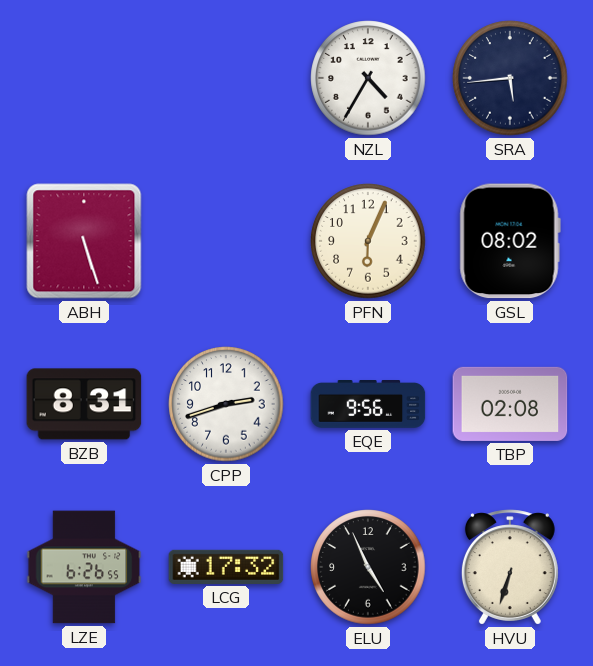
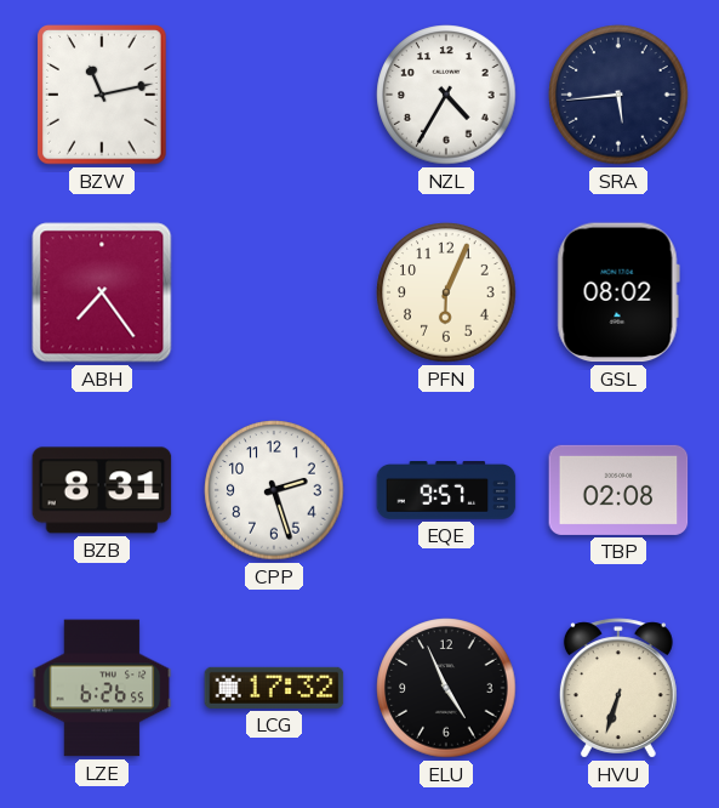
BZW: none -> 11:13
ABH: 5:27 -> 7:24
CPP: 2:42 -> 2:27
EQE: 9:56 -> 9:57
